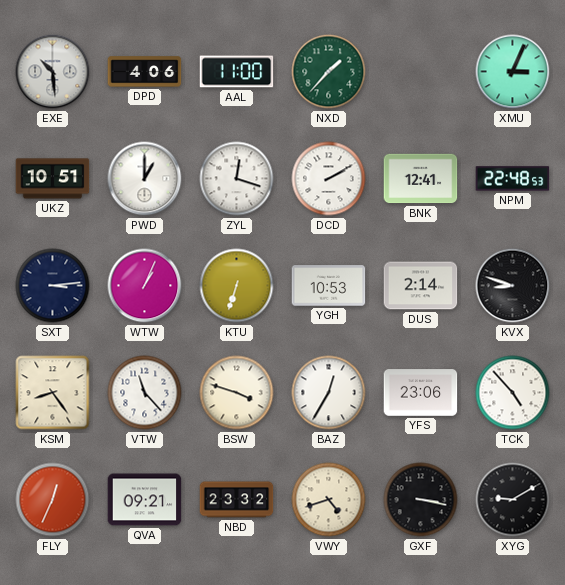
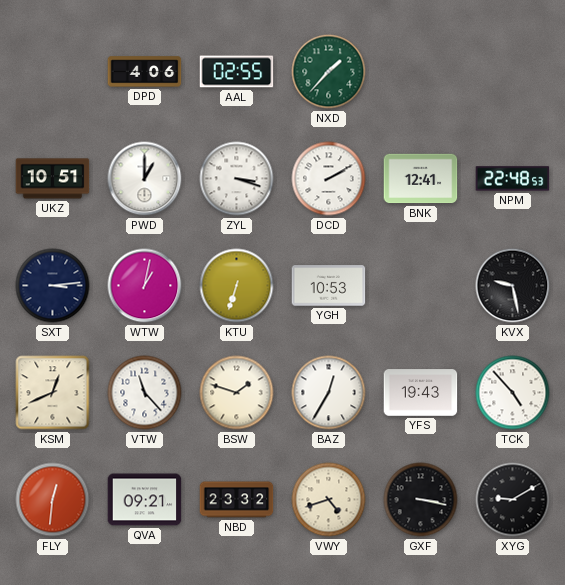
EXE: 10:29 -> none
AAL: 11:00 -> 02:55
XMU: 3:04 -> none
ZYL: 12:18 -> 3:18
WTW: 1:04 -> 1:02
DUS: 2:14 -> none
KVX: 8:48 -> 9:28
KSM: 8:24 -> 12:41
BSW: 3:48 -> 1:48
YFS: 23:06 -> 19:43
FLY: 12:34 -> 12:31
